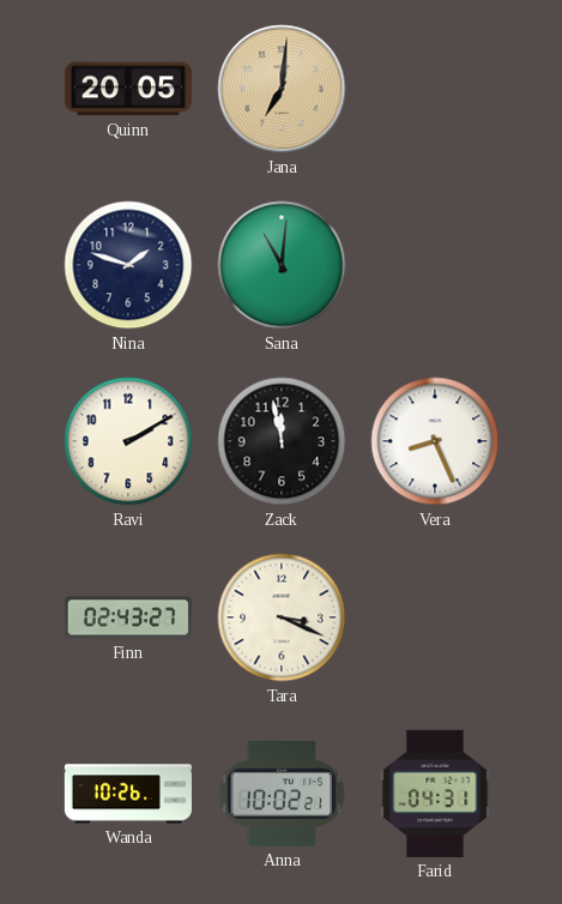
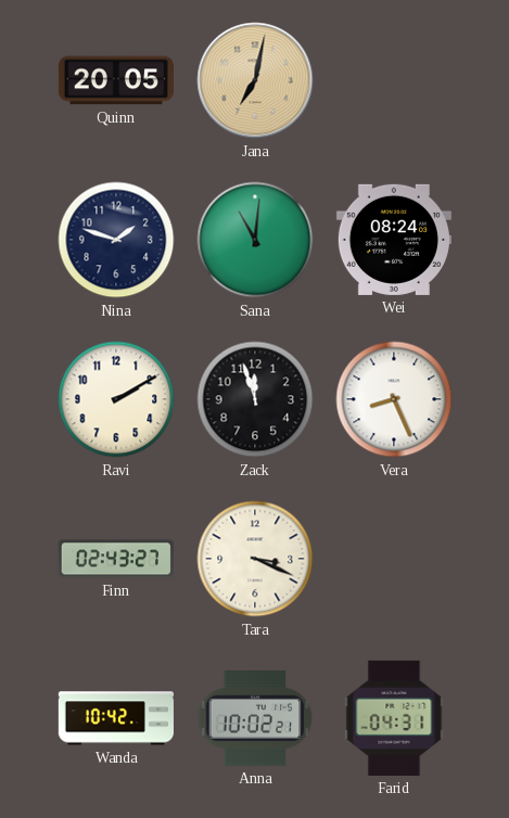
Jana: 7:01 -> 7:02
Wei: none -> 08:24
Zack: 11:58 -> 11:57
Wanda: 10:26 -> 10:42
